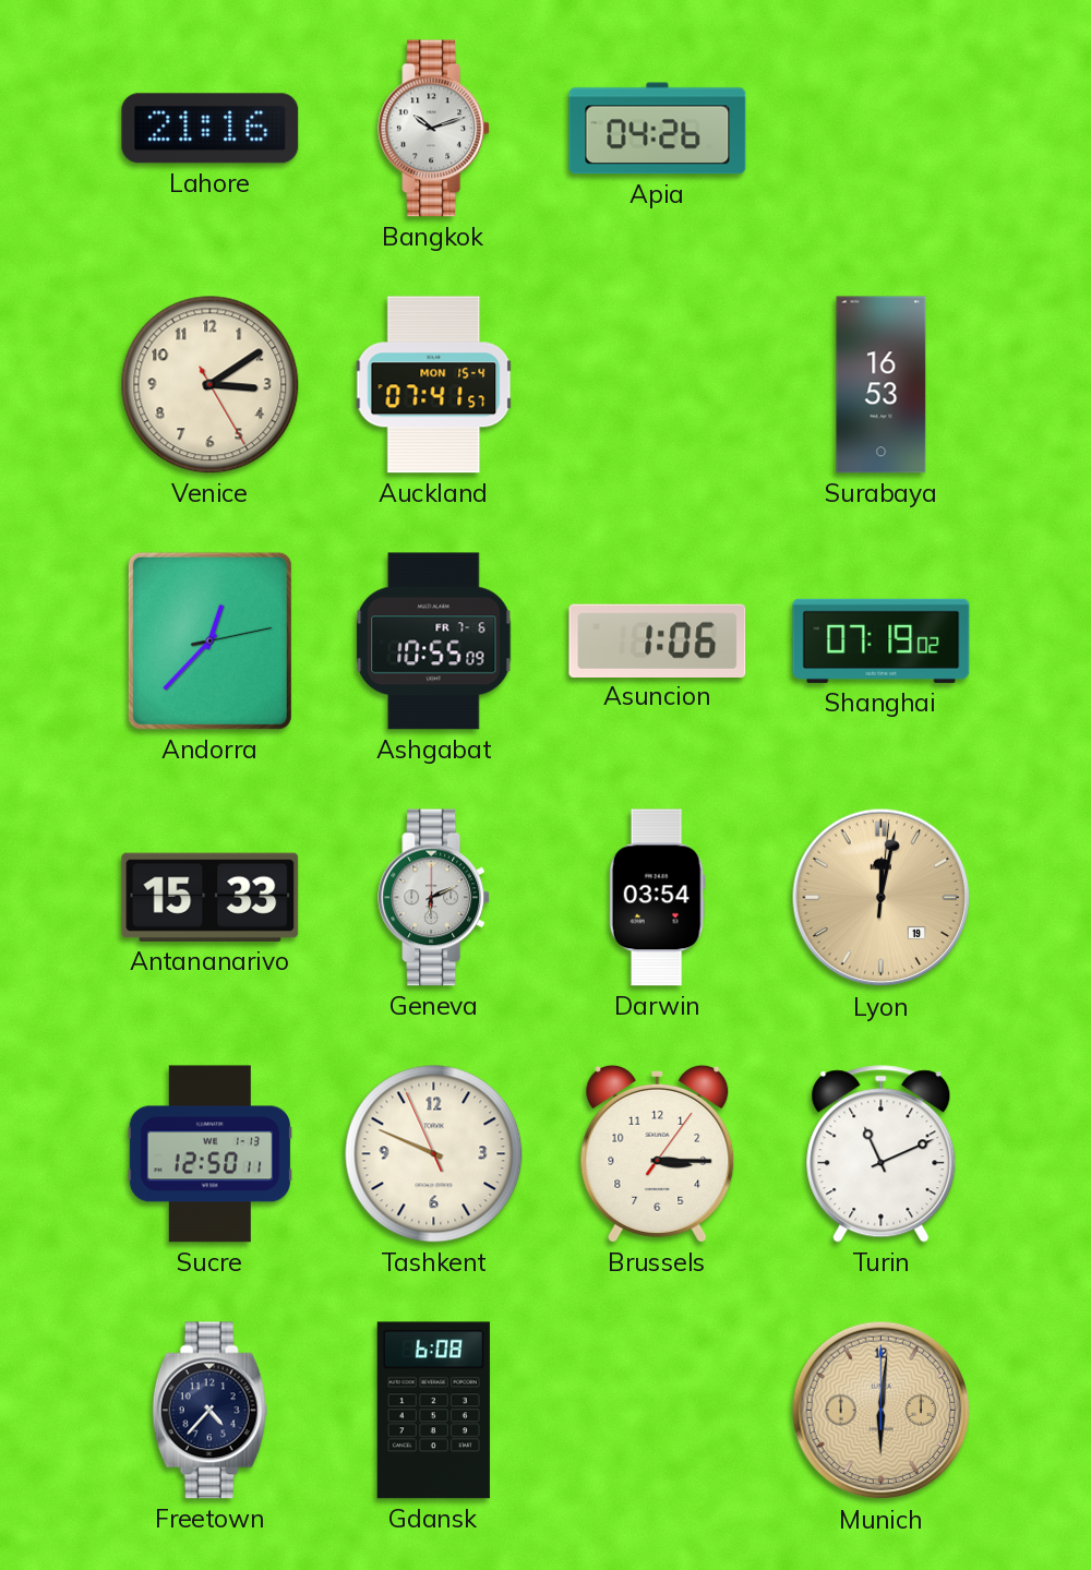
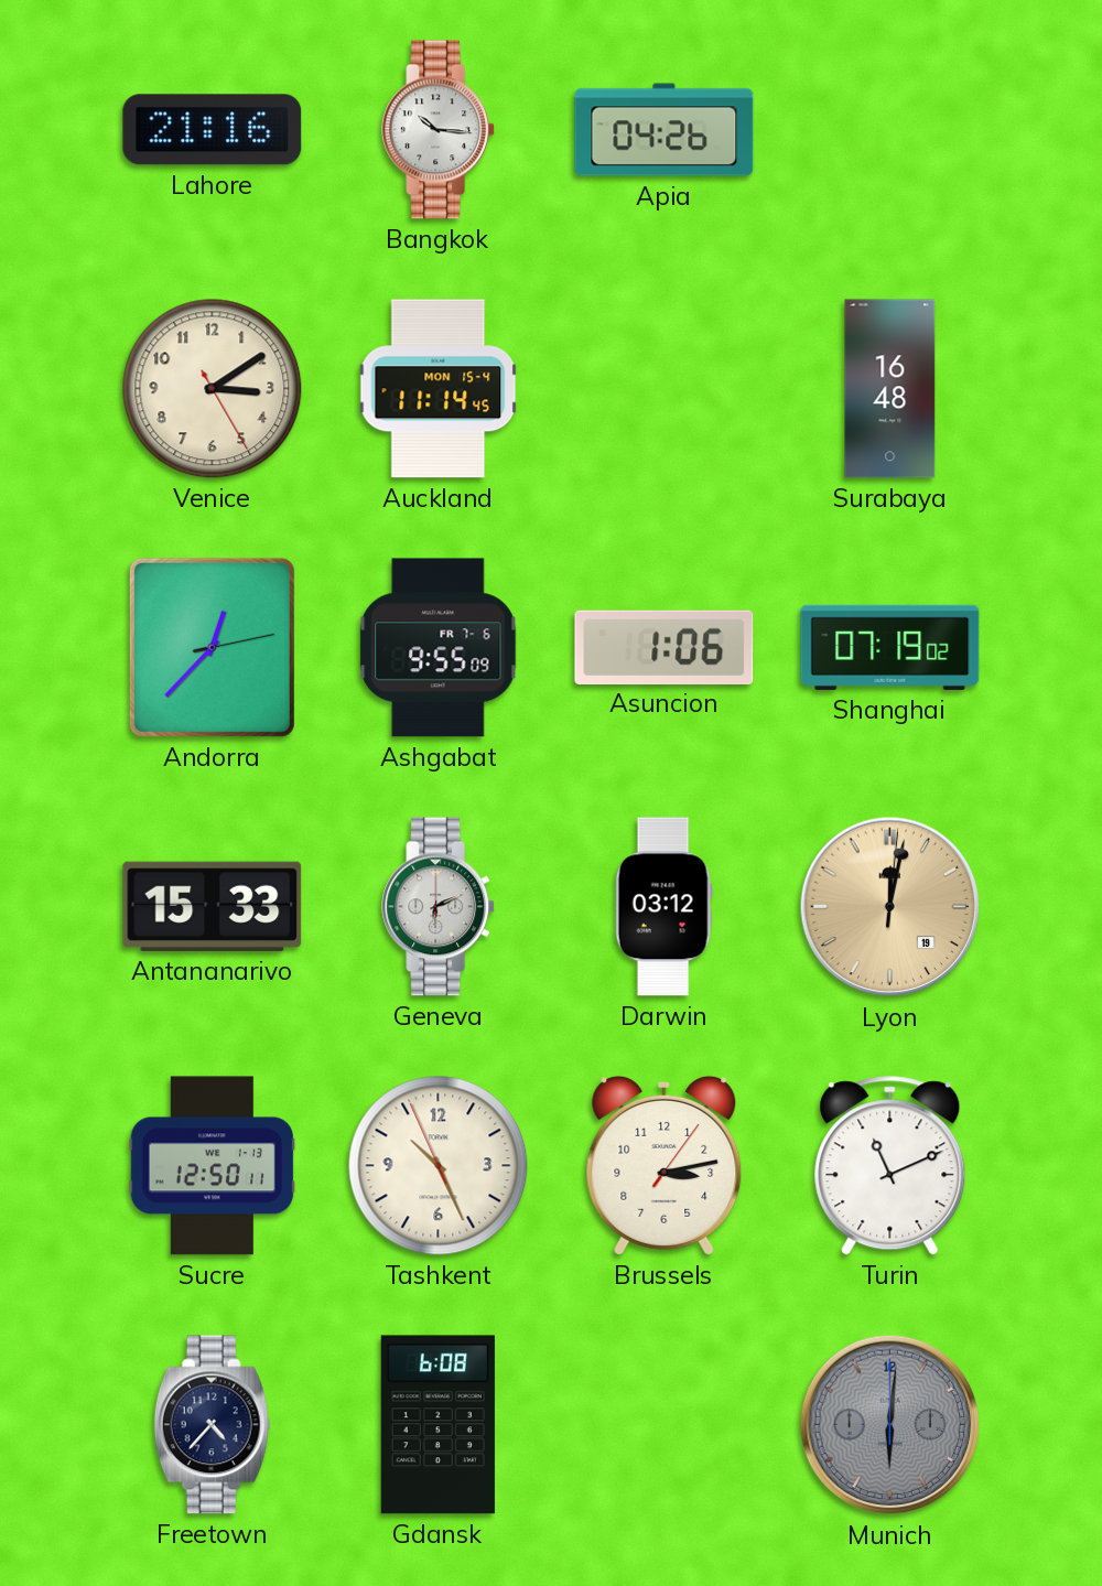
Bangkok: 10:12 -> 10:16
Auckland: 07:41 -> 11:14
Surabaya: 16:53 -> 16:48
Ashgabat: 10:55 -> 9:55
Darwin: 03:54 -> 03:12
Tashkent: 9:48 -> 10:25
Brussels: 3:15 -> 3:13
Munich dial: champagne -> grey
